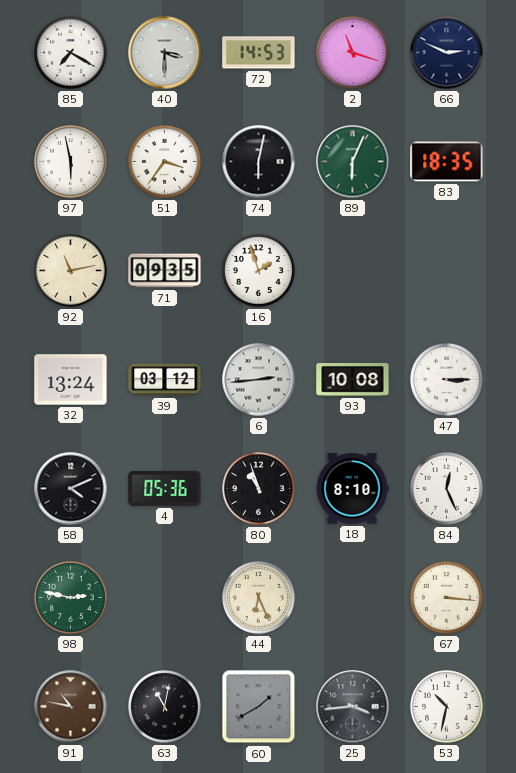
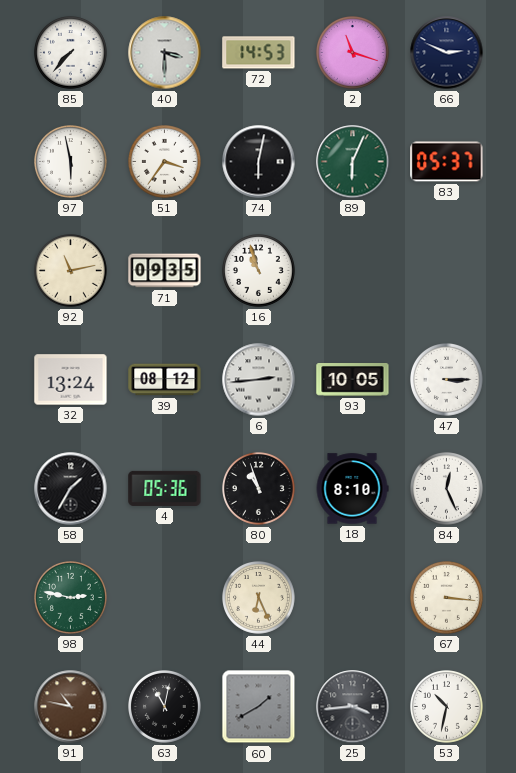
85: 7:20 -> 7:37
83: 18:35 -> 05:37
16: 1:57 -> 10:57
39: 03:12 -> 08:12
93: 10:08 -> 10:05
58: 4:11 -> 1:35
